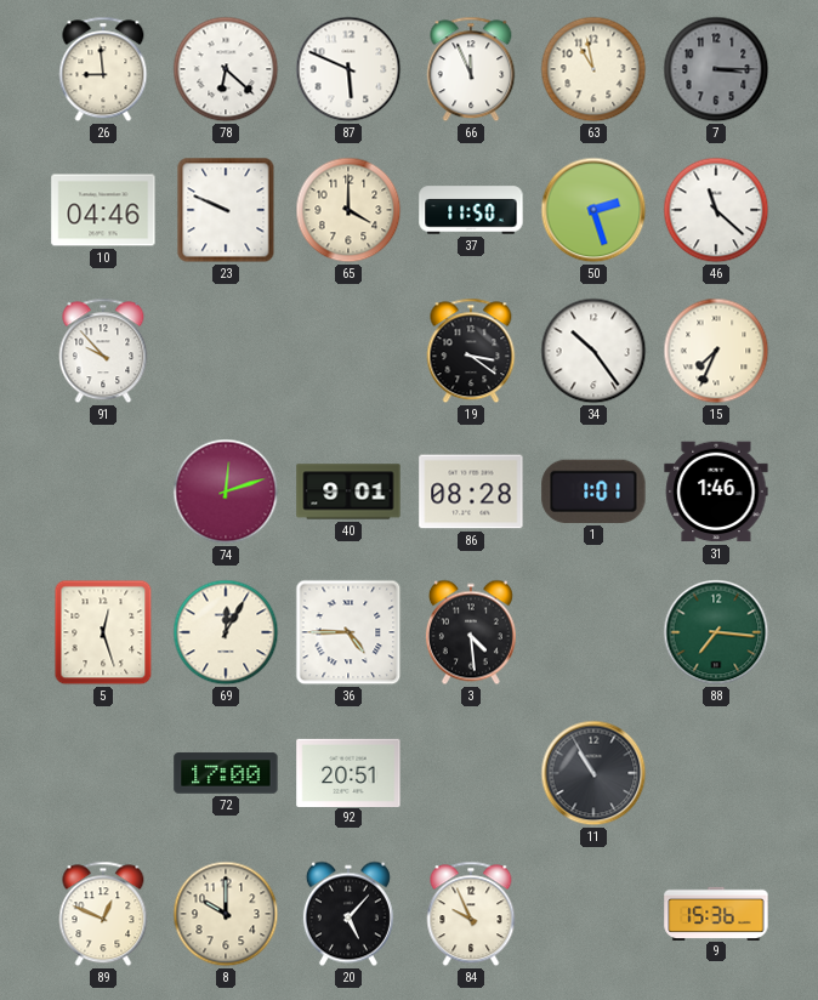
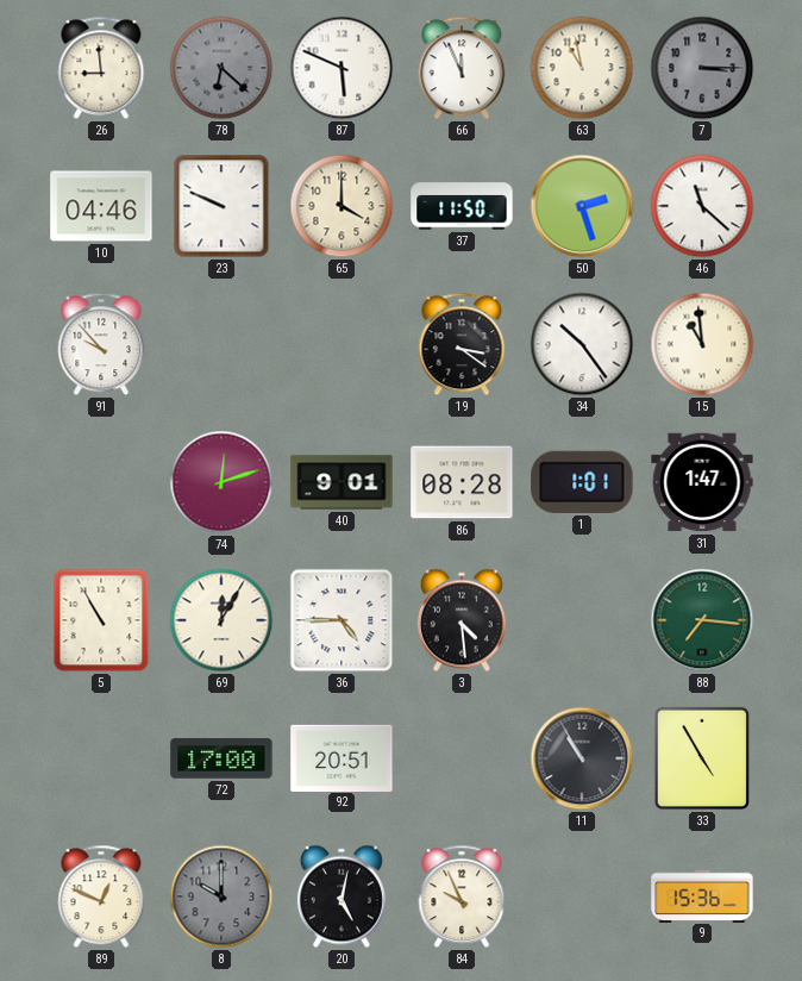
78 dial: white -> grey
15: 7:34 -> 10:59
31: 1:46 -> 1:47
5: 12:27 -> 10:55
33: none -> 4:55
8 dial: cream -> grey
20: 5:07 -> 5:02
